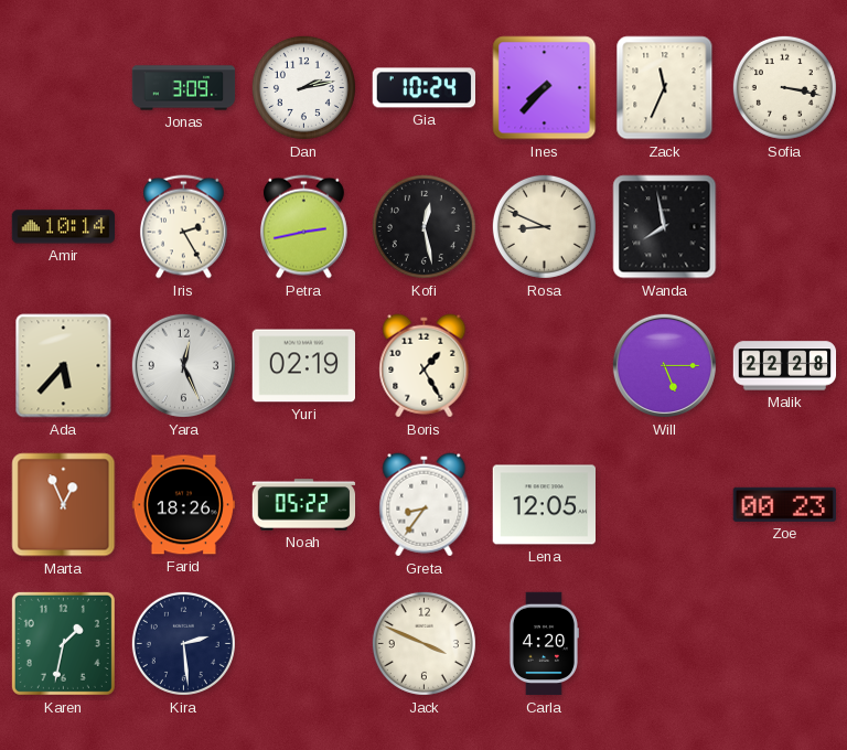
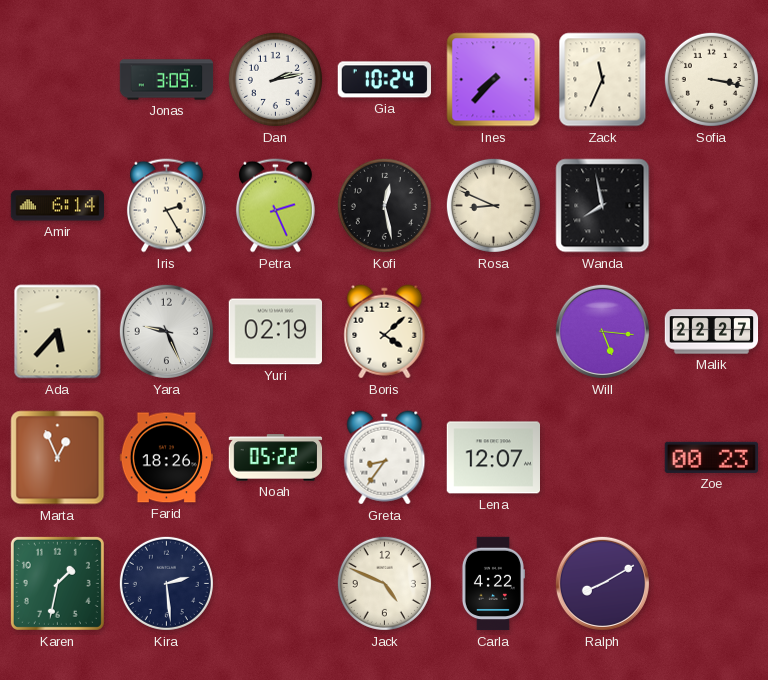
Amir: 10:14 -> 6:14
Petra: 2:43 -> 2:26
Yara: 12:26 -> 9:26
Boris: 1:25 -> 4:08
Will: 5:15 -> 5:16
Malik: 22:28 -> 22:27
Lena: 12:05 -> 12:07
Jack: 3:49 -> 4:49
Carla: 4:20 -> 4:22
Ralph: none -> 8:10
